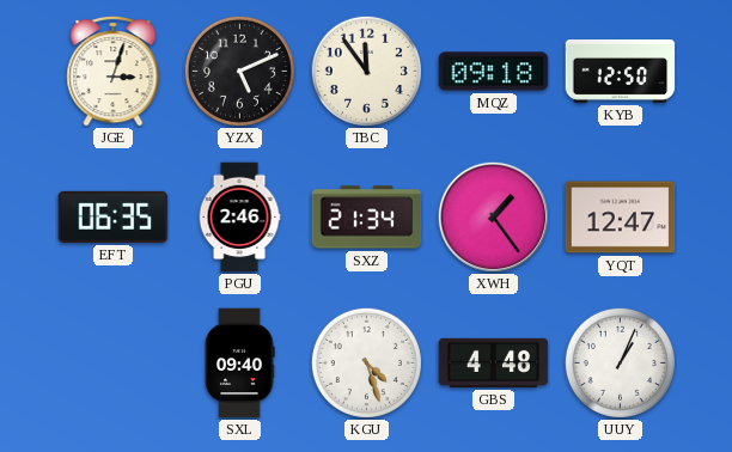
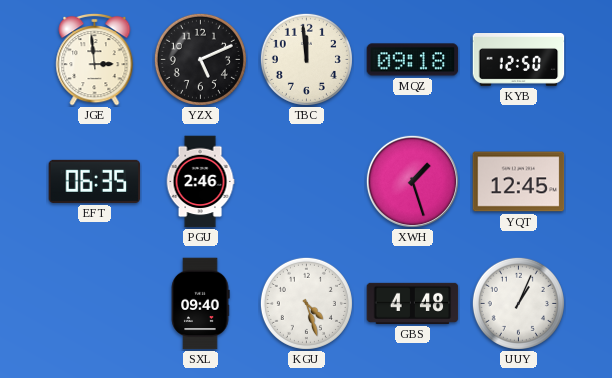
JGE: 3:03 -> 2:59
TBC: 11:54 -> 11:59
SXZ: 21:34 -> none
XWH: 1:24 -> 1:27
YQT: 12:47 -> 12:45
